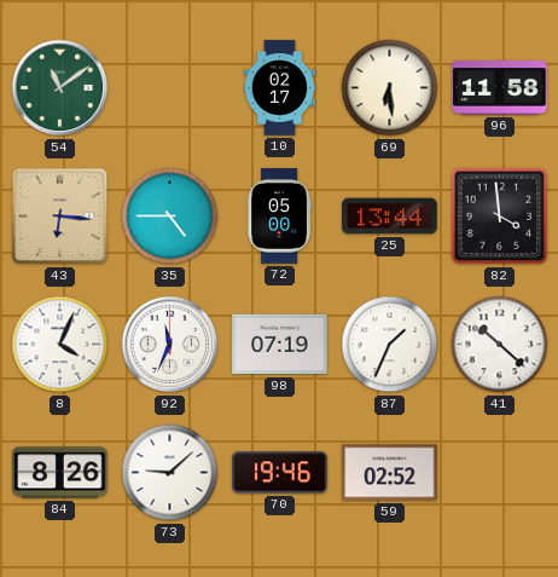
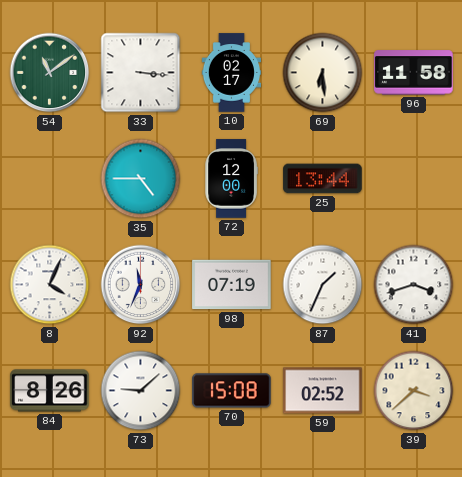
33: none -> 3:16
43: 6:16 -> none
72: 05:00 -> 12:00
82: 3:59 -> none
41: 10:22 -> 3:42
70: 19:46 -> 15:08
39: none -> 3:38
